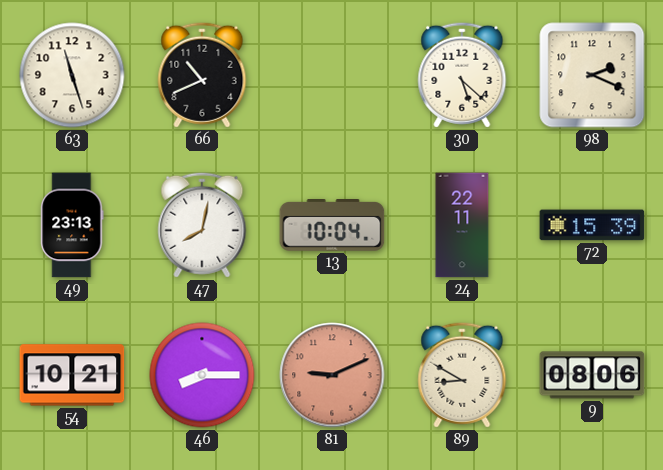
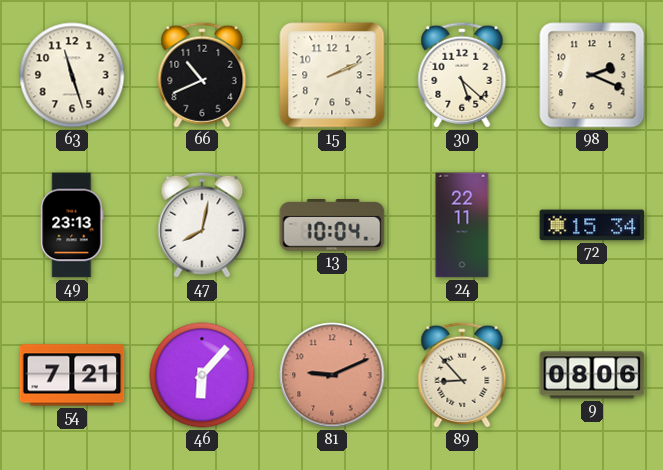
15: none -> 2:11
72: 15:39 -> 15:34
54: 10:21 -> 7:21
46: 8:15 -> 6:07
89: 8:50 -> 8:53
